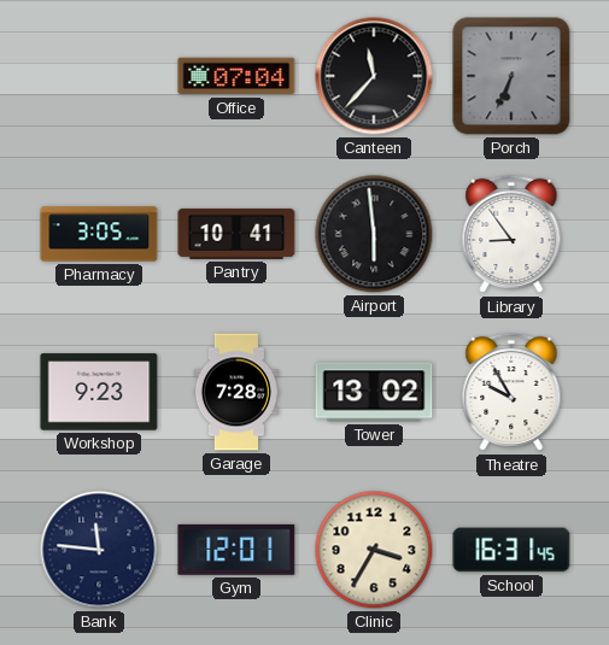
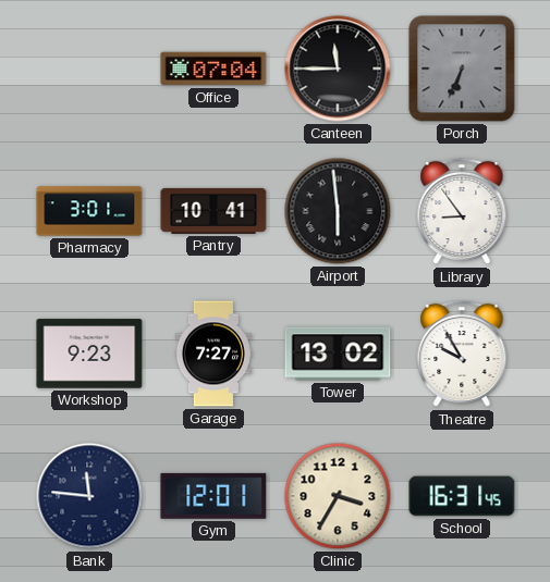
Canteen: 11:37 -> 11:45
Pharmacy: 3:05 -> 3:01
Garage: 7:28 -> 7:27
